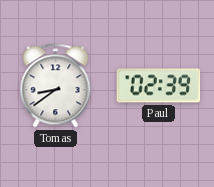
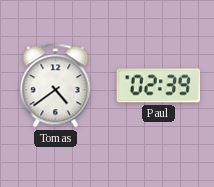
Tomas: 8:39 -> 4:39
